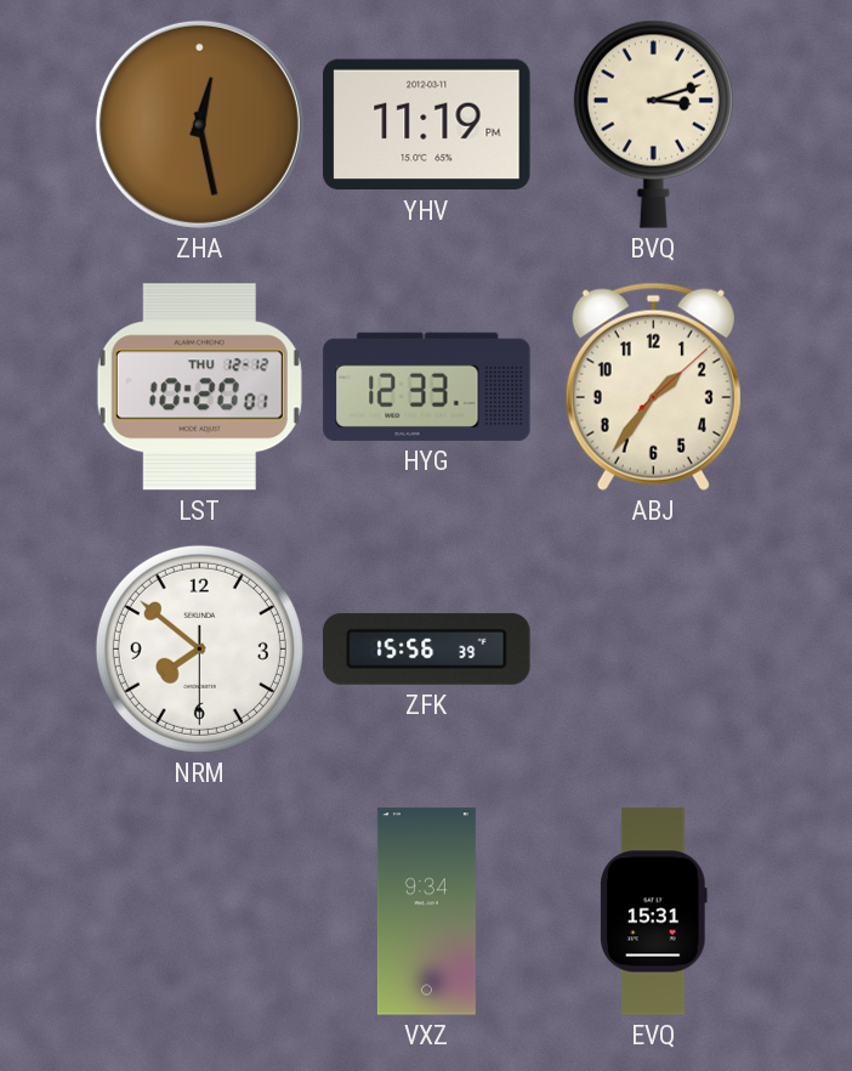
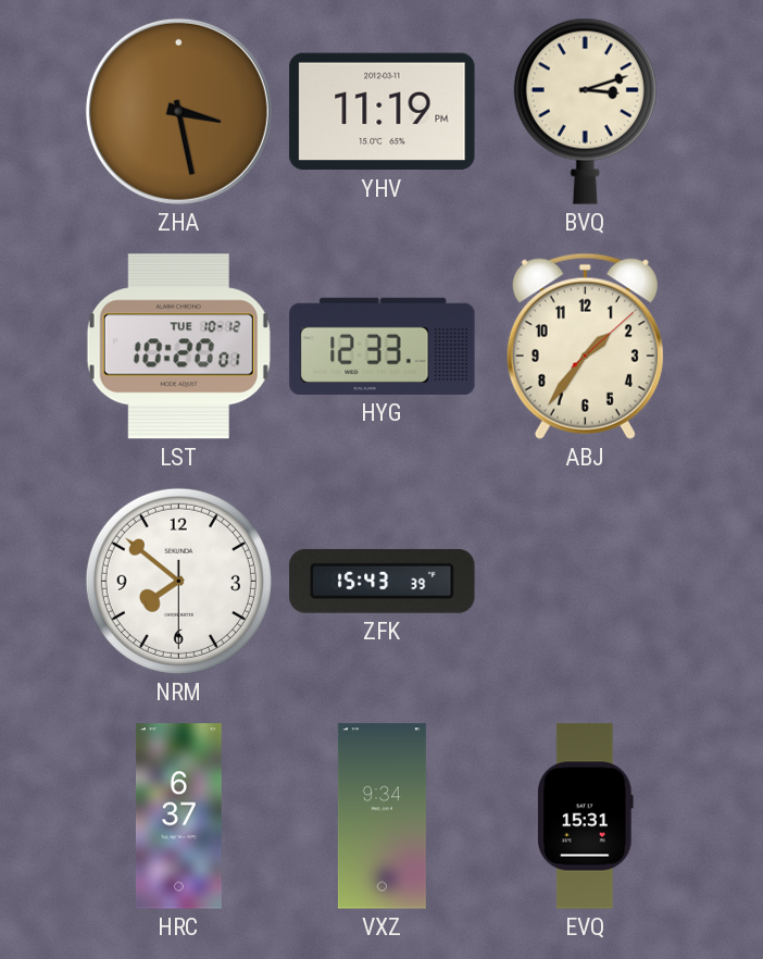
ZHA: 12:28 -> 3:28
LST date: THU 12-12 -> TUE 10-12
ZFK: 15:56 -> 15:43
HRC: none -> 6:37
